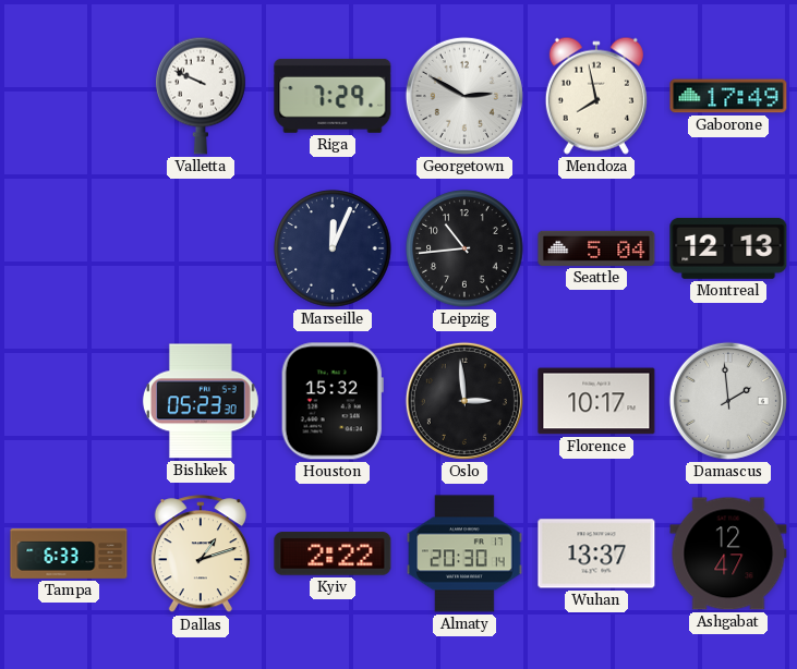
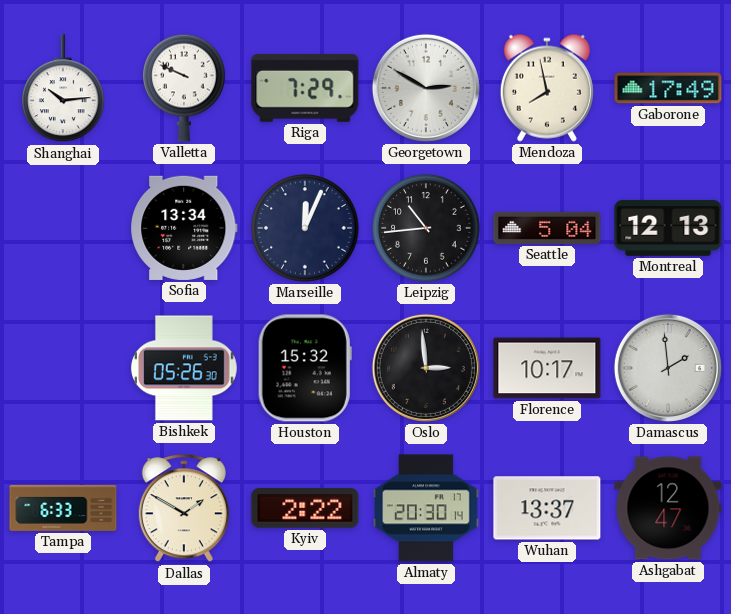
Shanghai: none -> 10:14
Sofia: none -> 13:34
Bishkek: 05:23 -> 05:26
Dallas: 1:12 -> 1:50
